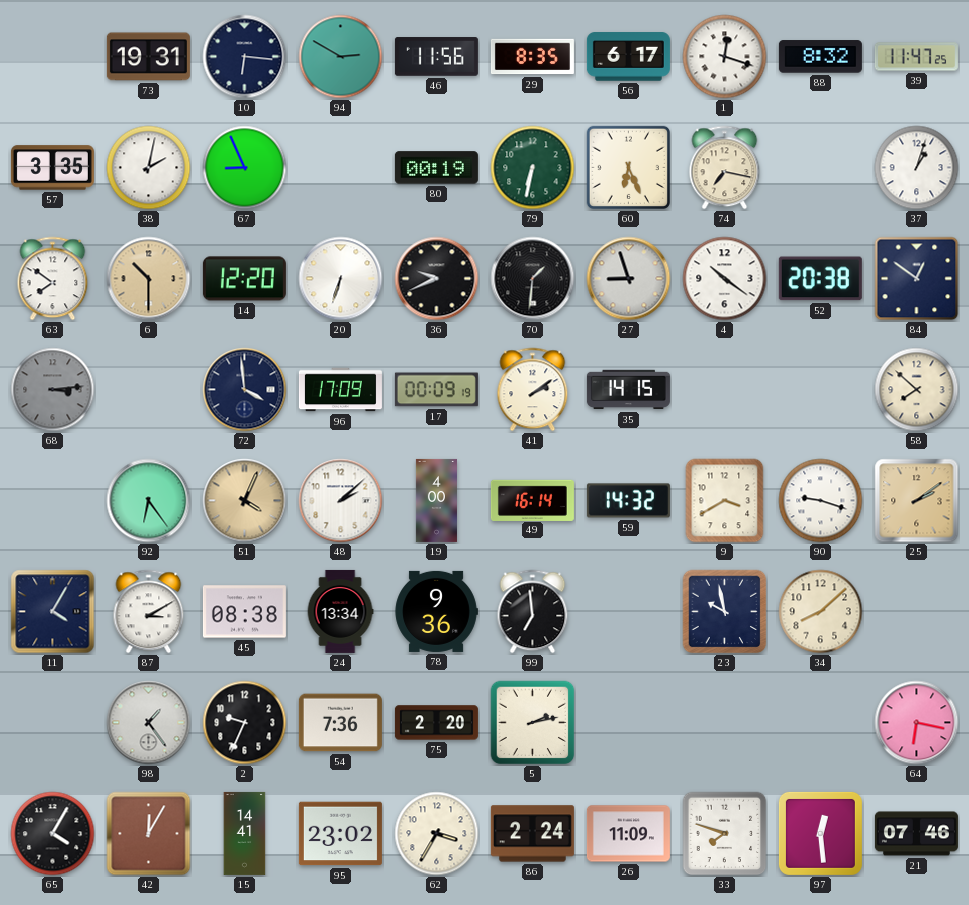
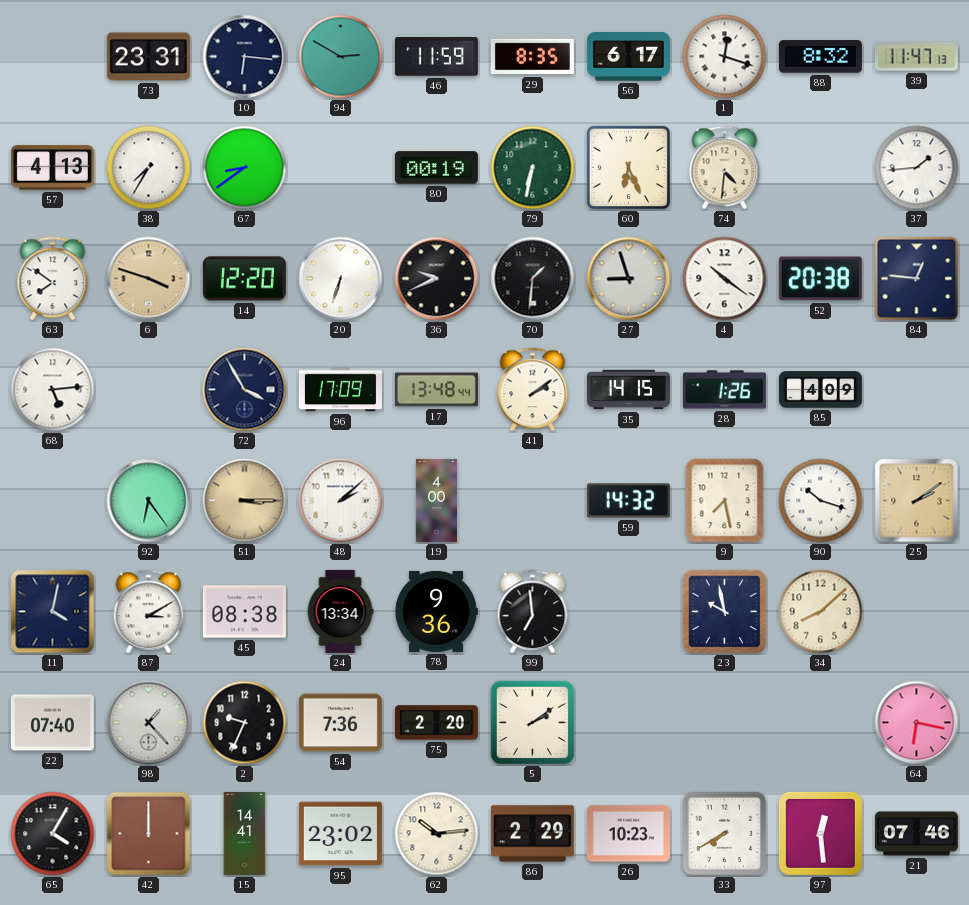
73: 19:31 -> 23:31
46: 11:56 -> 11:59
39: 11:47:25 -> 11:47:13
57: 3:35 -> 4:13
38: 2:02 -> 7:35
67: 8:56 -> 8:39
74: 7:17 -> 4:31
37: 1:03 -> 1:44
6: 10:30 -> 3:48
84: 12:51 -> 12:46
68: 3:14 -> 5:14
68 dial: grey -> white
72: 3:59 -> 3:55
17: 00:09 -> 13:48
28: none -> 1:26
85: none -> 4:09
58: 7:52 -> none
51: 4:04 -> 3:15
49: 16:14 -> none
9: 3:40 -> 7:28
90: 9:18 -> 10:18
11: 4:05 -> 4:02
22: none -> 07:40
98: 1:24 -> 1:23
5: 2:13 -> 2:09
42: 12:05 -> 12:00
62: 3:35 -> 10:14
86: 2:24 -> 2:29
26: 11:09 -> 10:23
33: 7:48 -> 7:40
